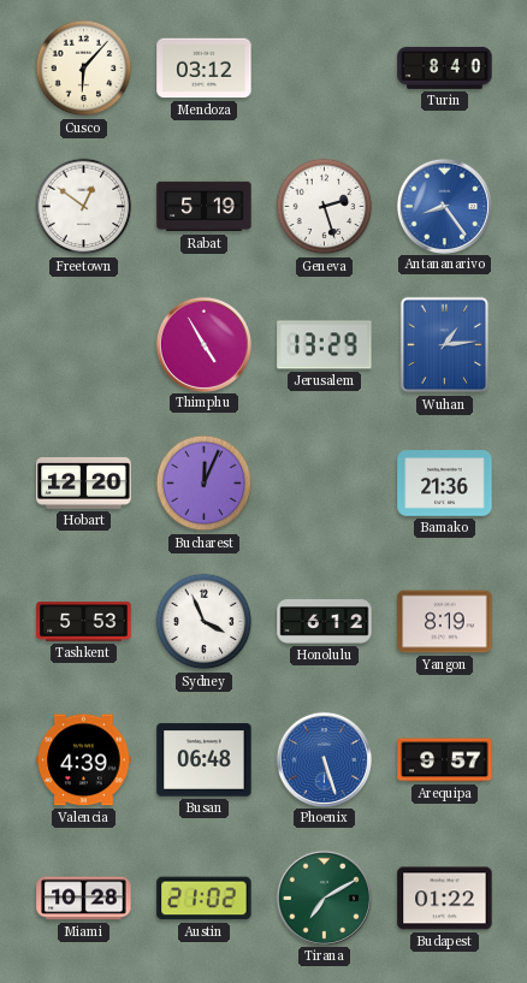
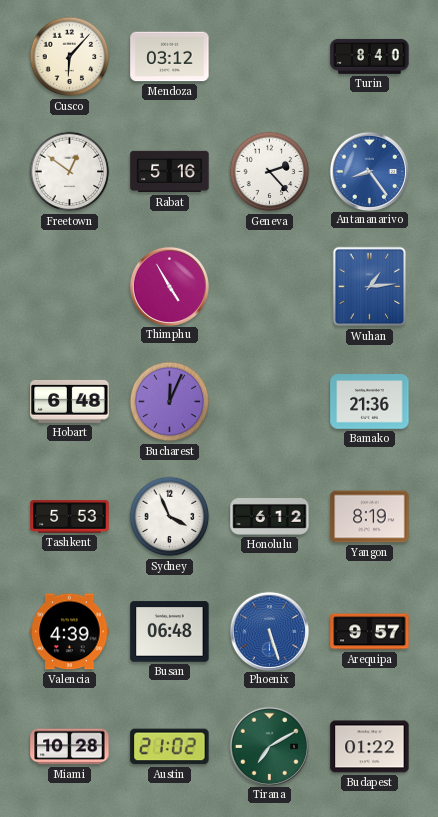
Rabat: 5:19 -> 5:16
Geneva: 2:27 -> 2:23
Jerusalem: 13:29 -> none
Hobart: 12:20 -> 6:48
